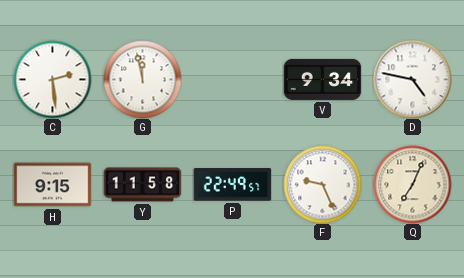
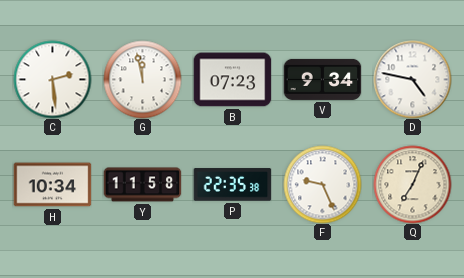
B: none -> 07:23
H: 9:15 -> 10:34
P: 22:49 -> 22:35
